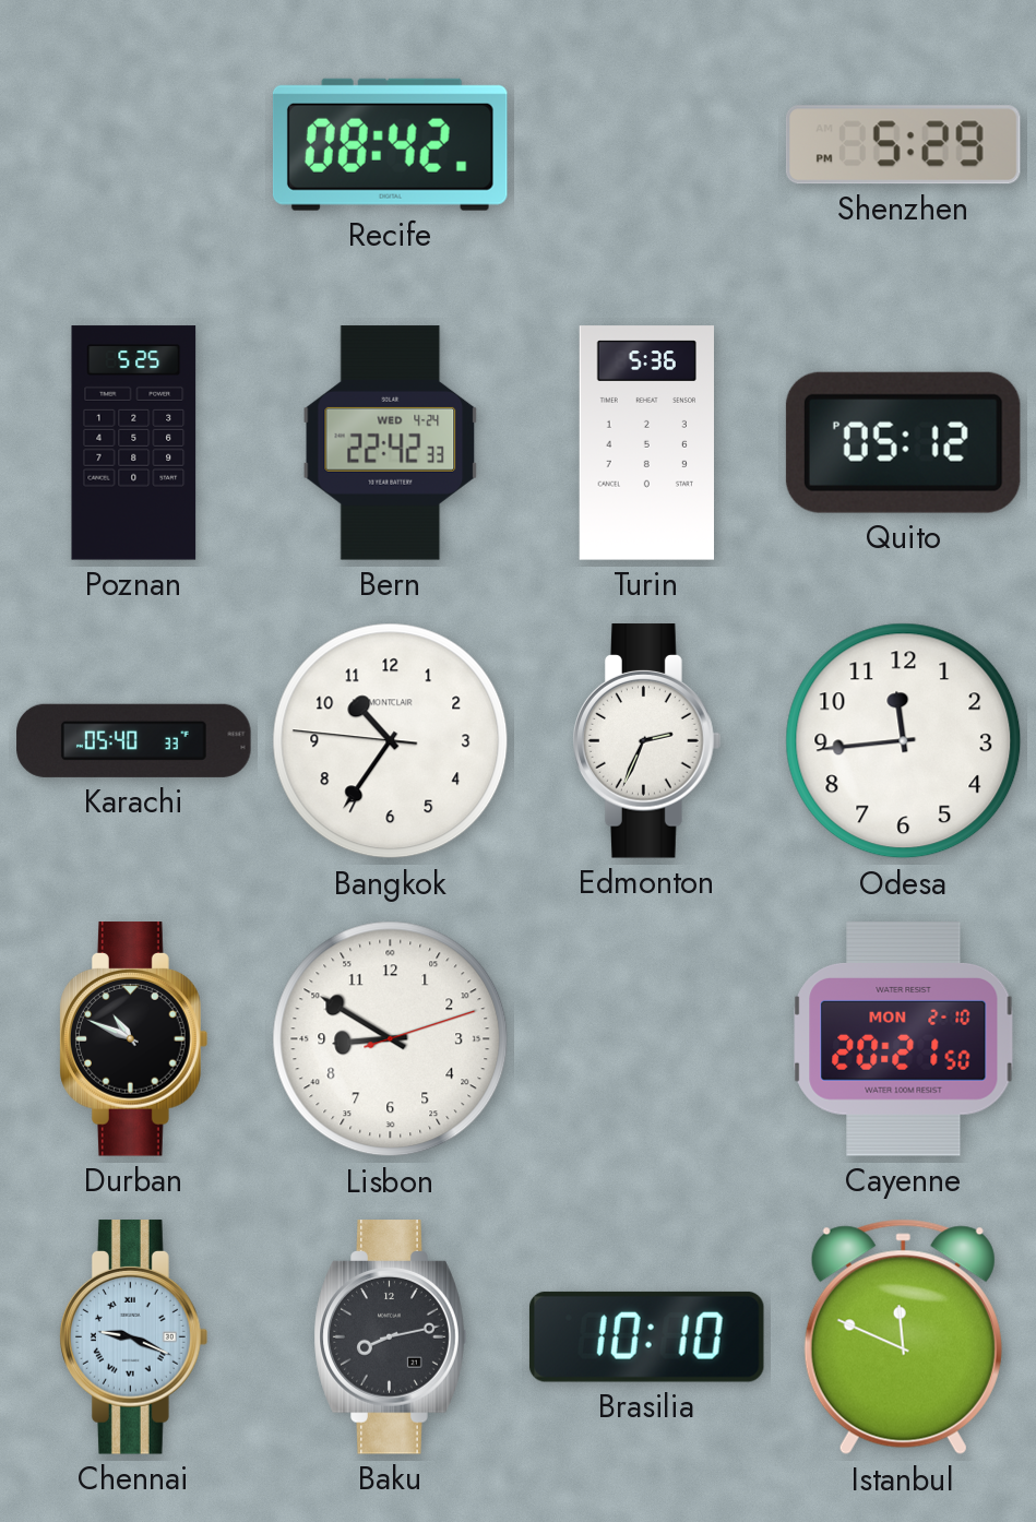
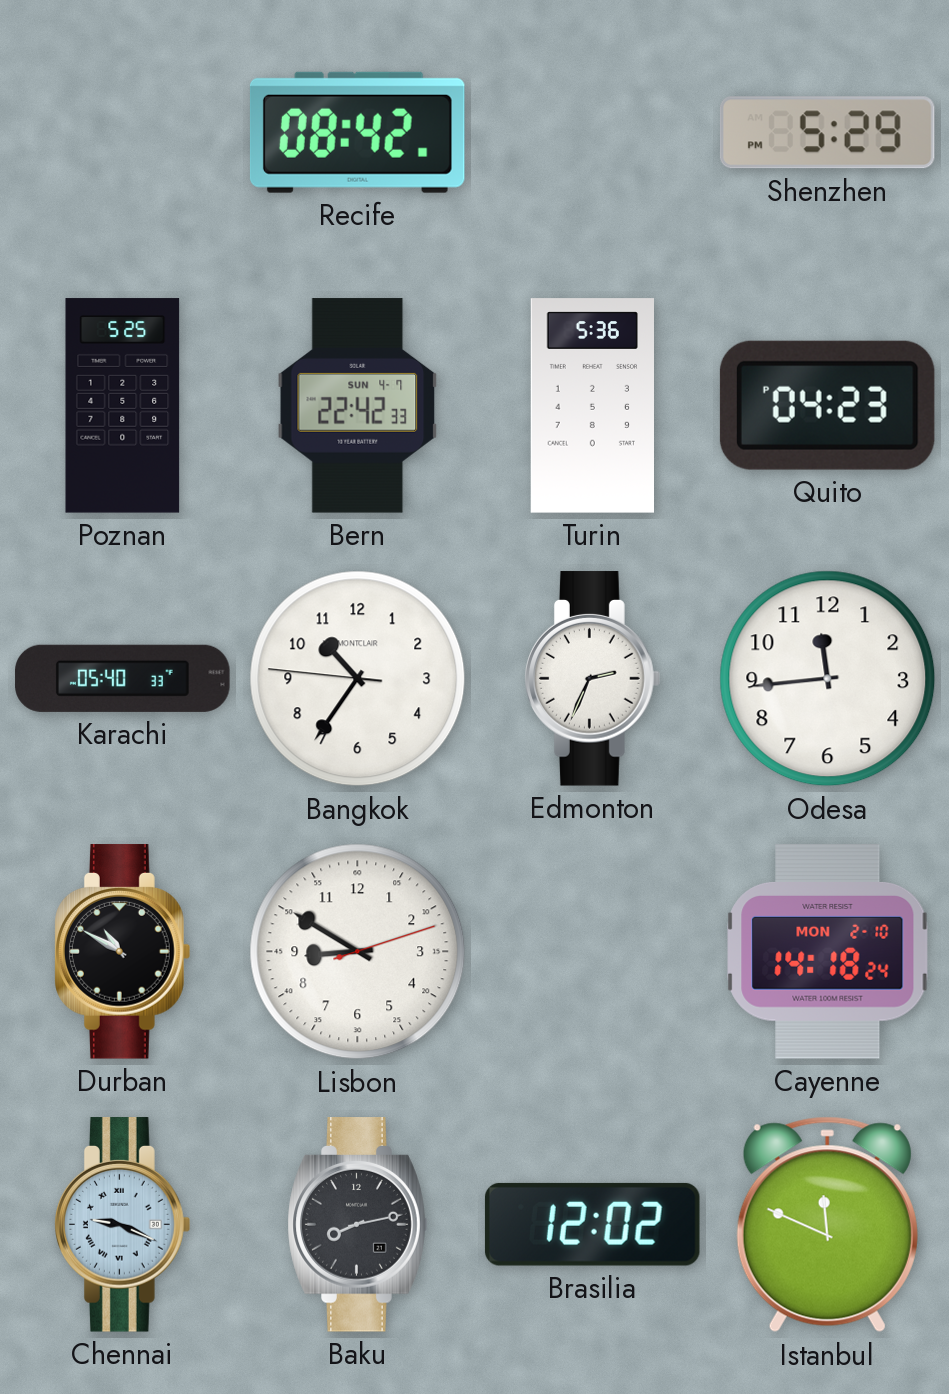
Bern date: WED 4-24 -> SUN 4-7
Quito: 05:12 -> 04:23
Durban: 10:49 -> 10:50
Cayenne: 20:21 -> 14:18
Brasilia: 10:10 -> 12:02
